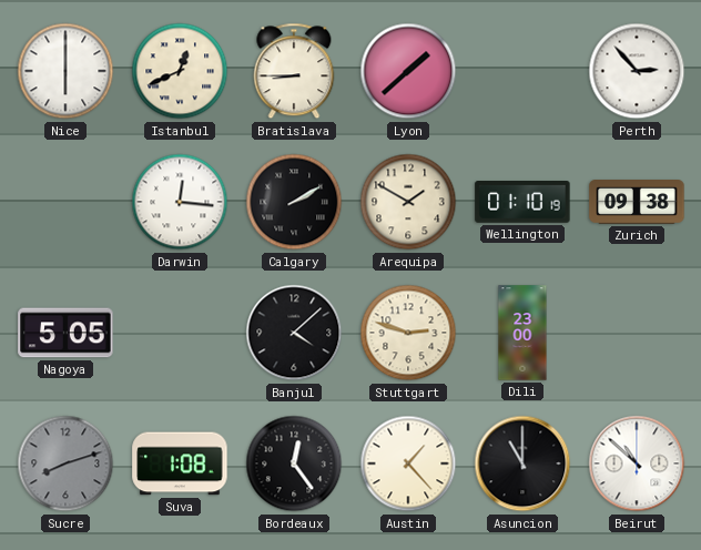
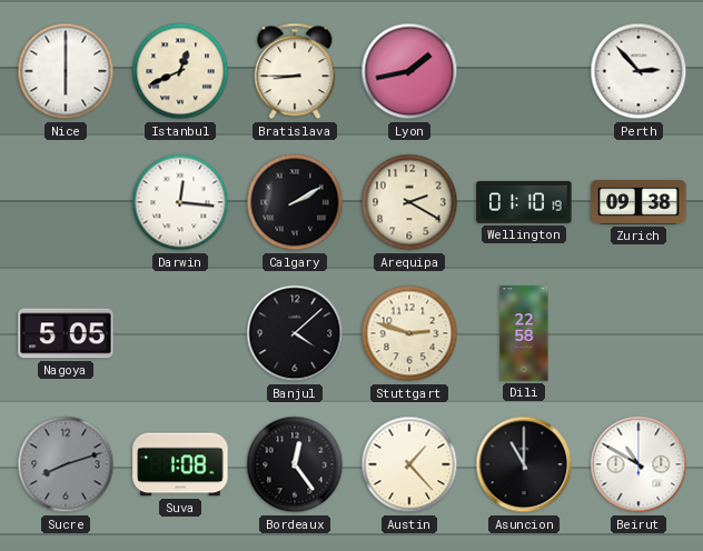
Lyon: 1:38 -> 1:43
Arequipa: 1:50 -> 2:20
Dili: 23:00 -> 22:58
Beirut: 10:52 -> 10:50
